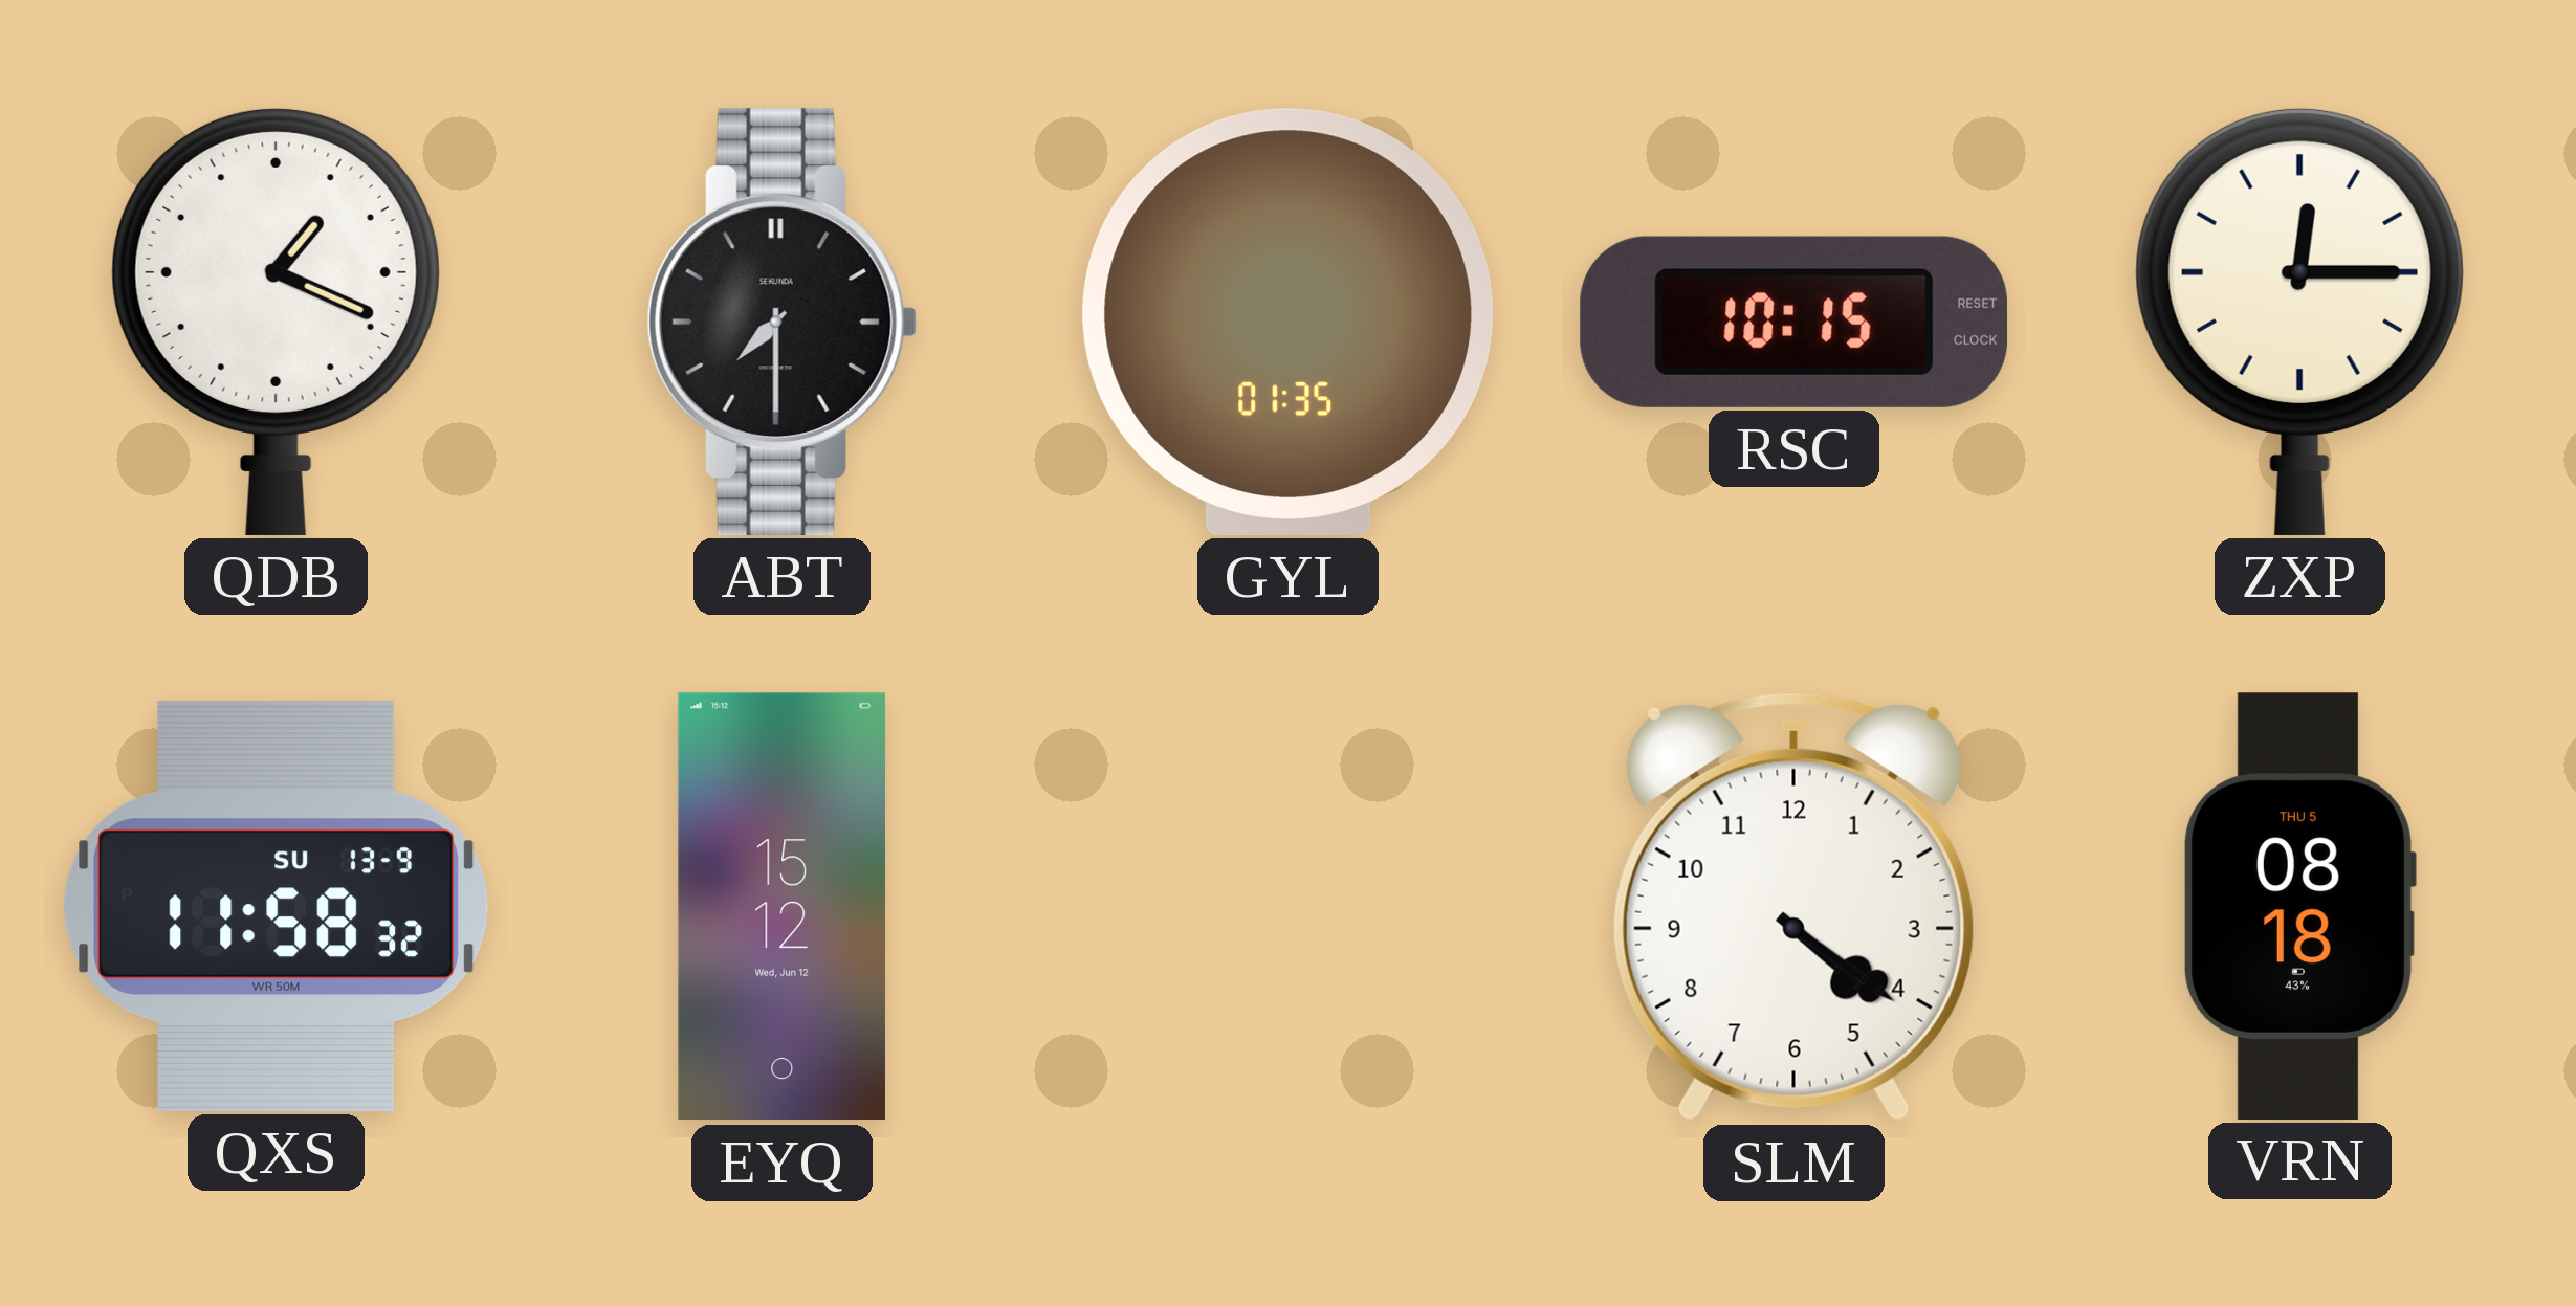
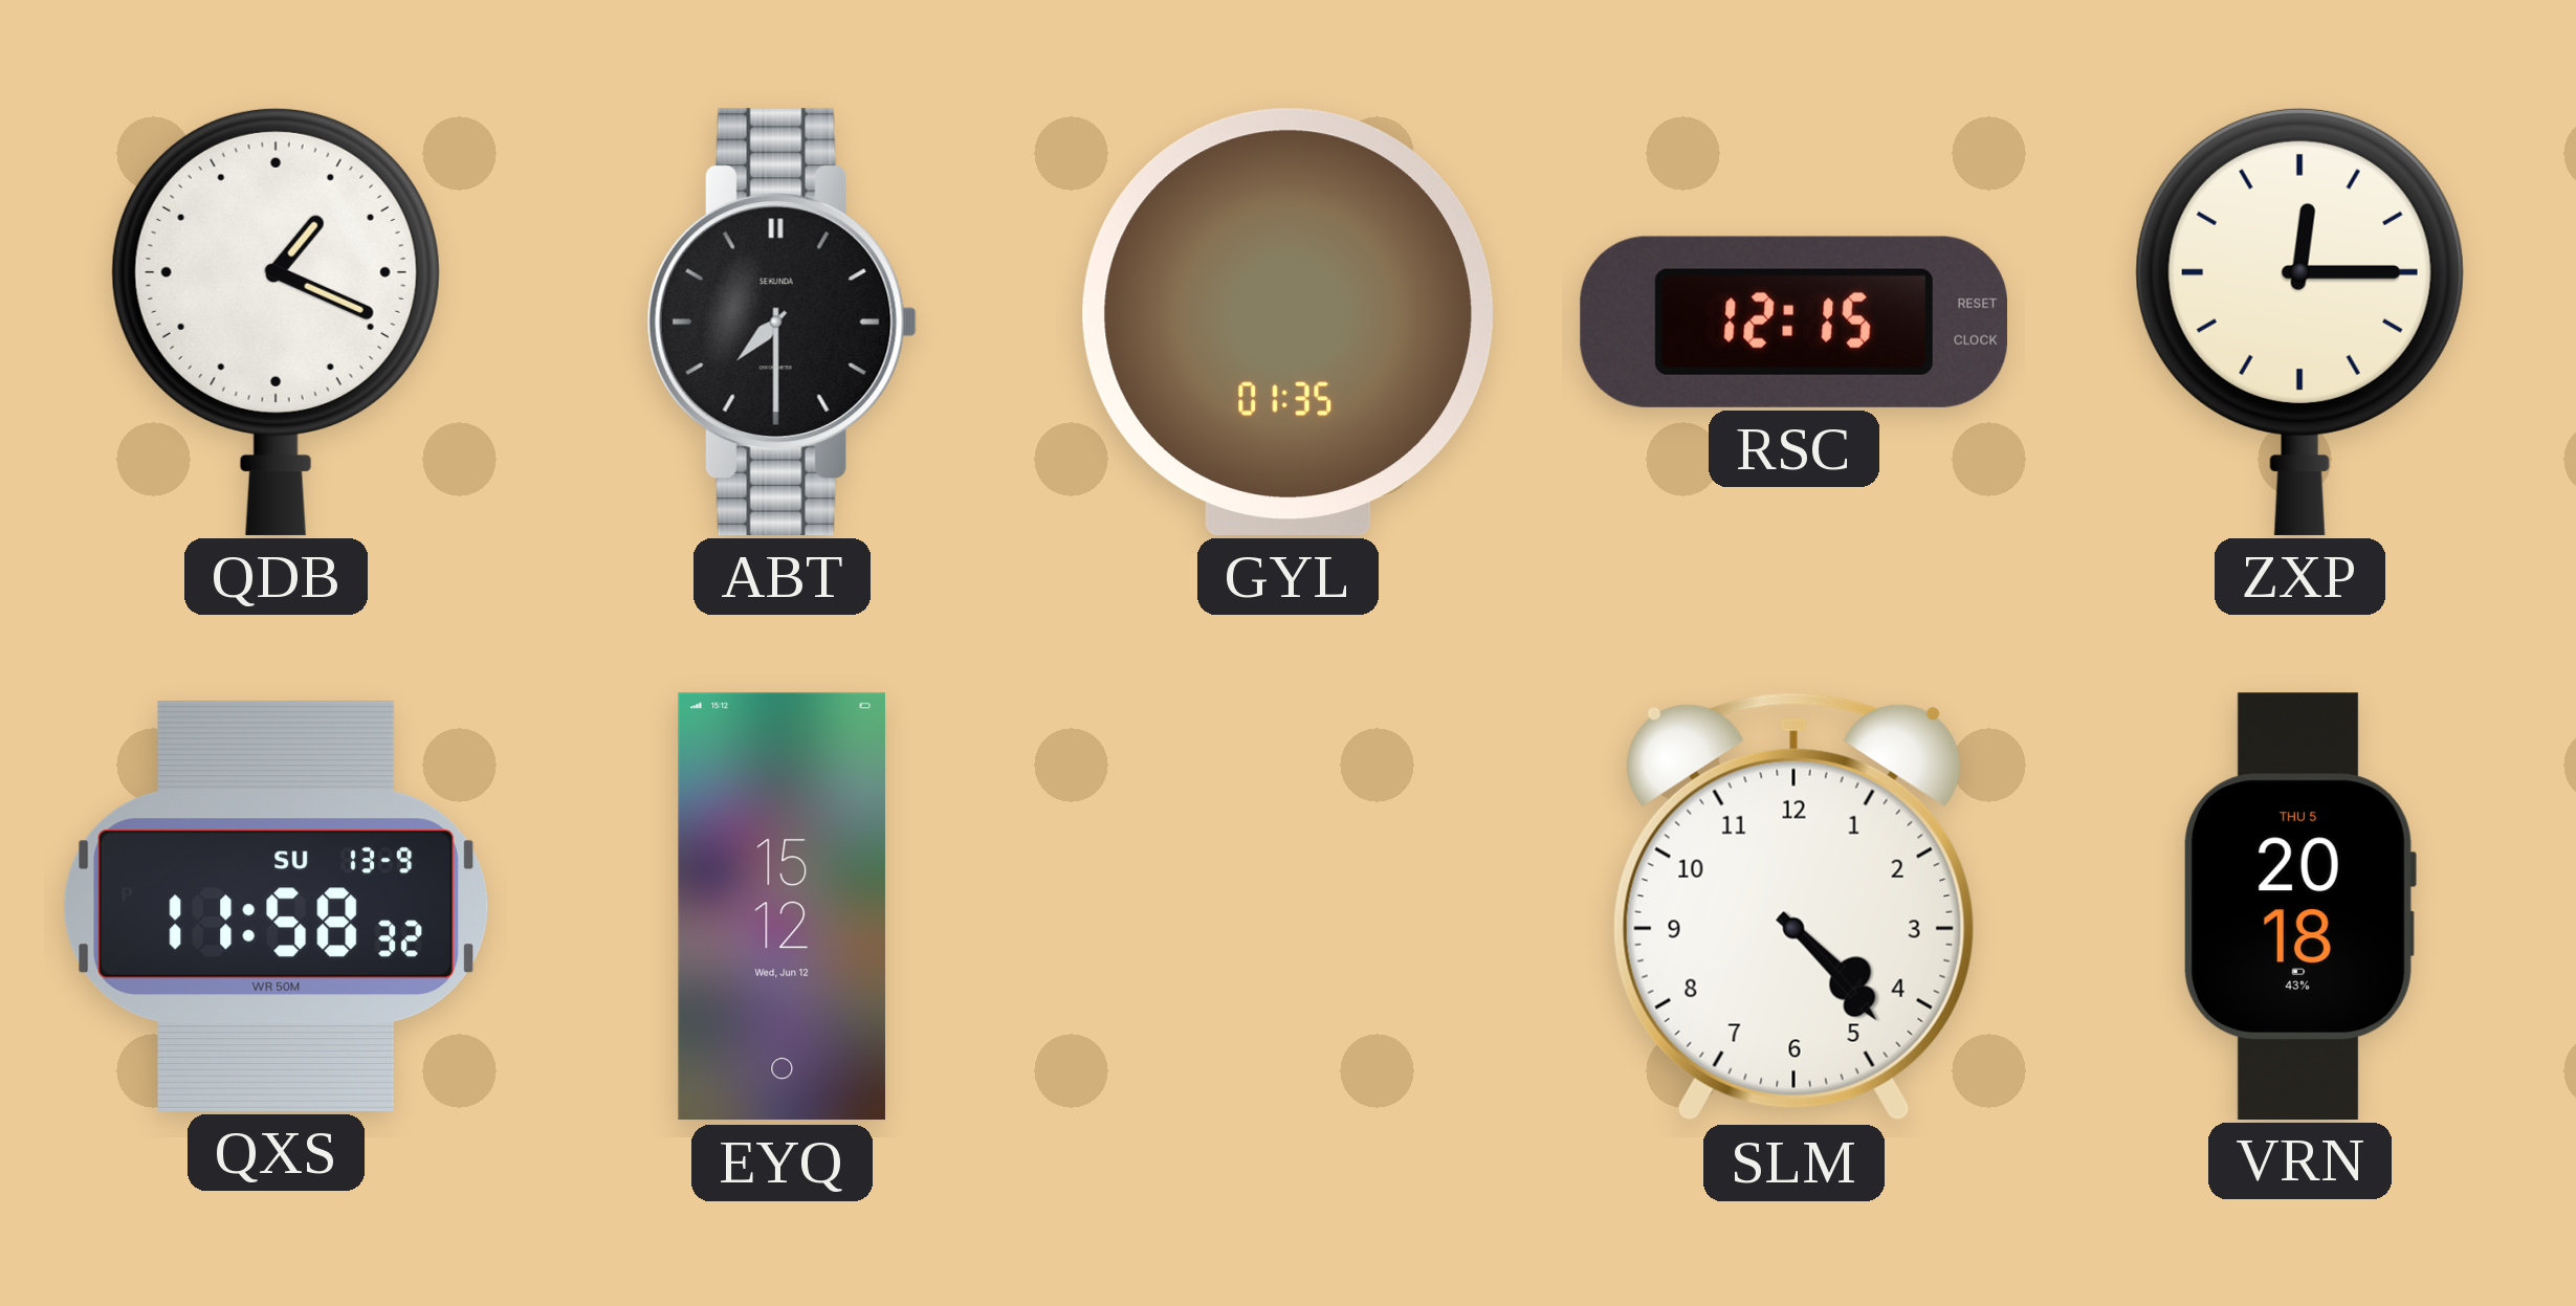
RSC: 10:15 -> 12:15
SLM: 4:21 -> 4:23
VRN: 08:18 -> 20:18
